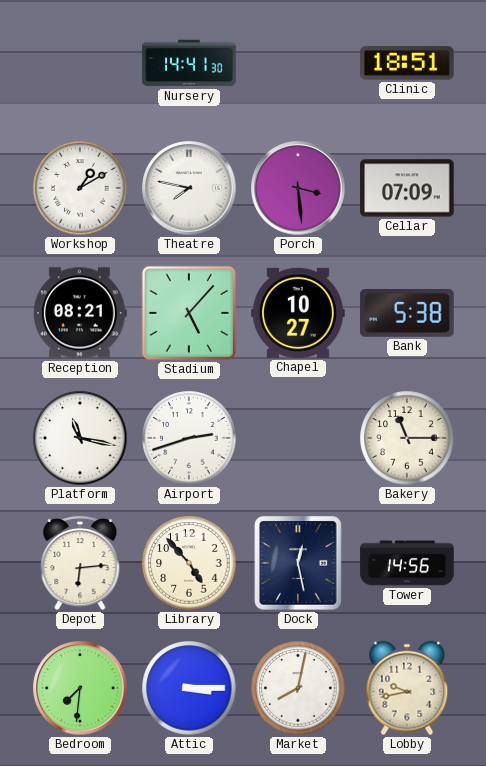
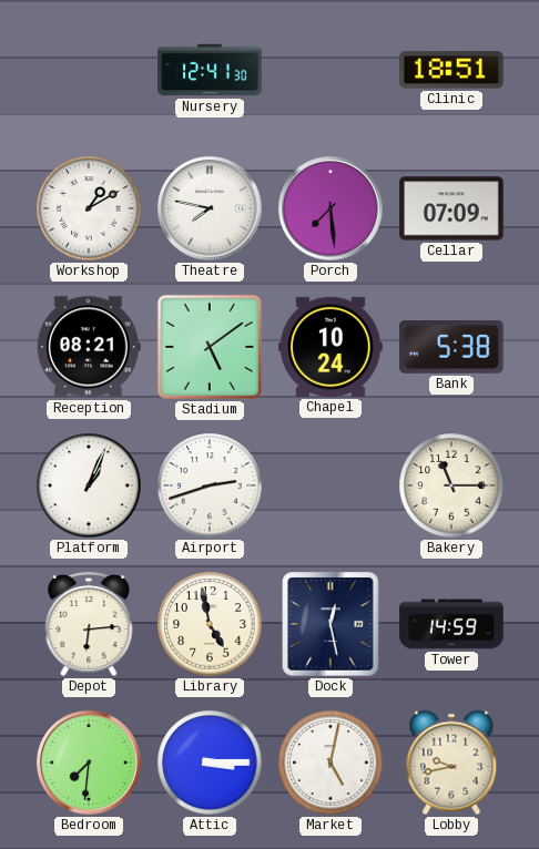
Nursery: 14:41 -> 12:41
Porch: 3:29 -> 7:29
Stadium: 5:07 -> 5:09
Chapel: 10:27 -> 10:24
Platform: 11:17 -> 1:04
Library: 4:53 -> 4:58
Tower: 14:56 -> 14:59
Market: 8:02 -> 5:02
